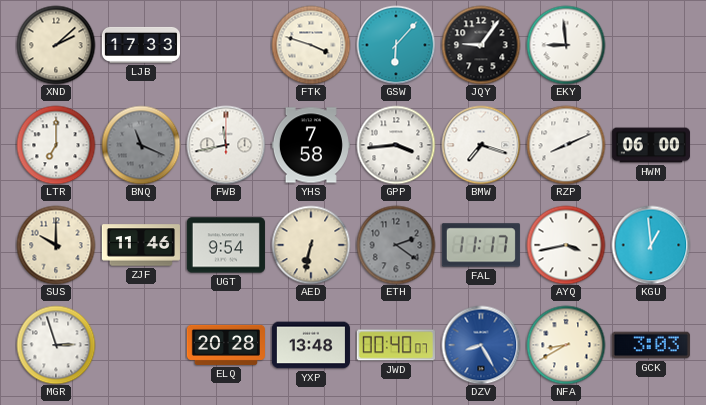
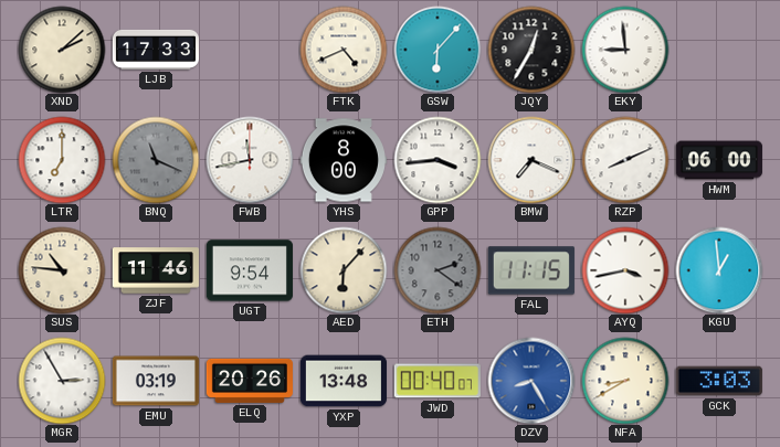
FTK: 3:48 -> 4:41
JQY: 9:06 -> 12:35
YHS: 7:58 -> 8:00
BMW: 7:18 -> 7:19
SUS: 10:00 -> 10:46
AED: 6:32 -> 6:07
FAL: 11:17 -> 11:15
MGR: 2:57 -> 2:55
EMU: none -> 03:19
ELQ: 20:28 -> 20:26
